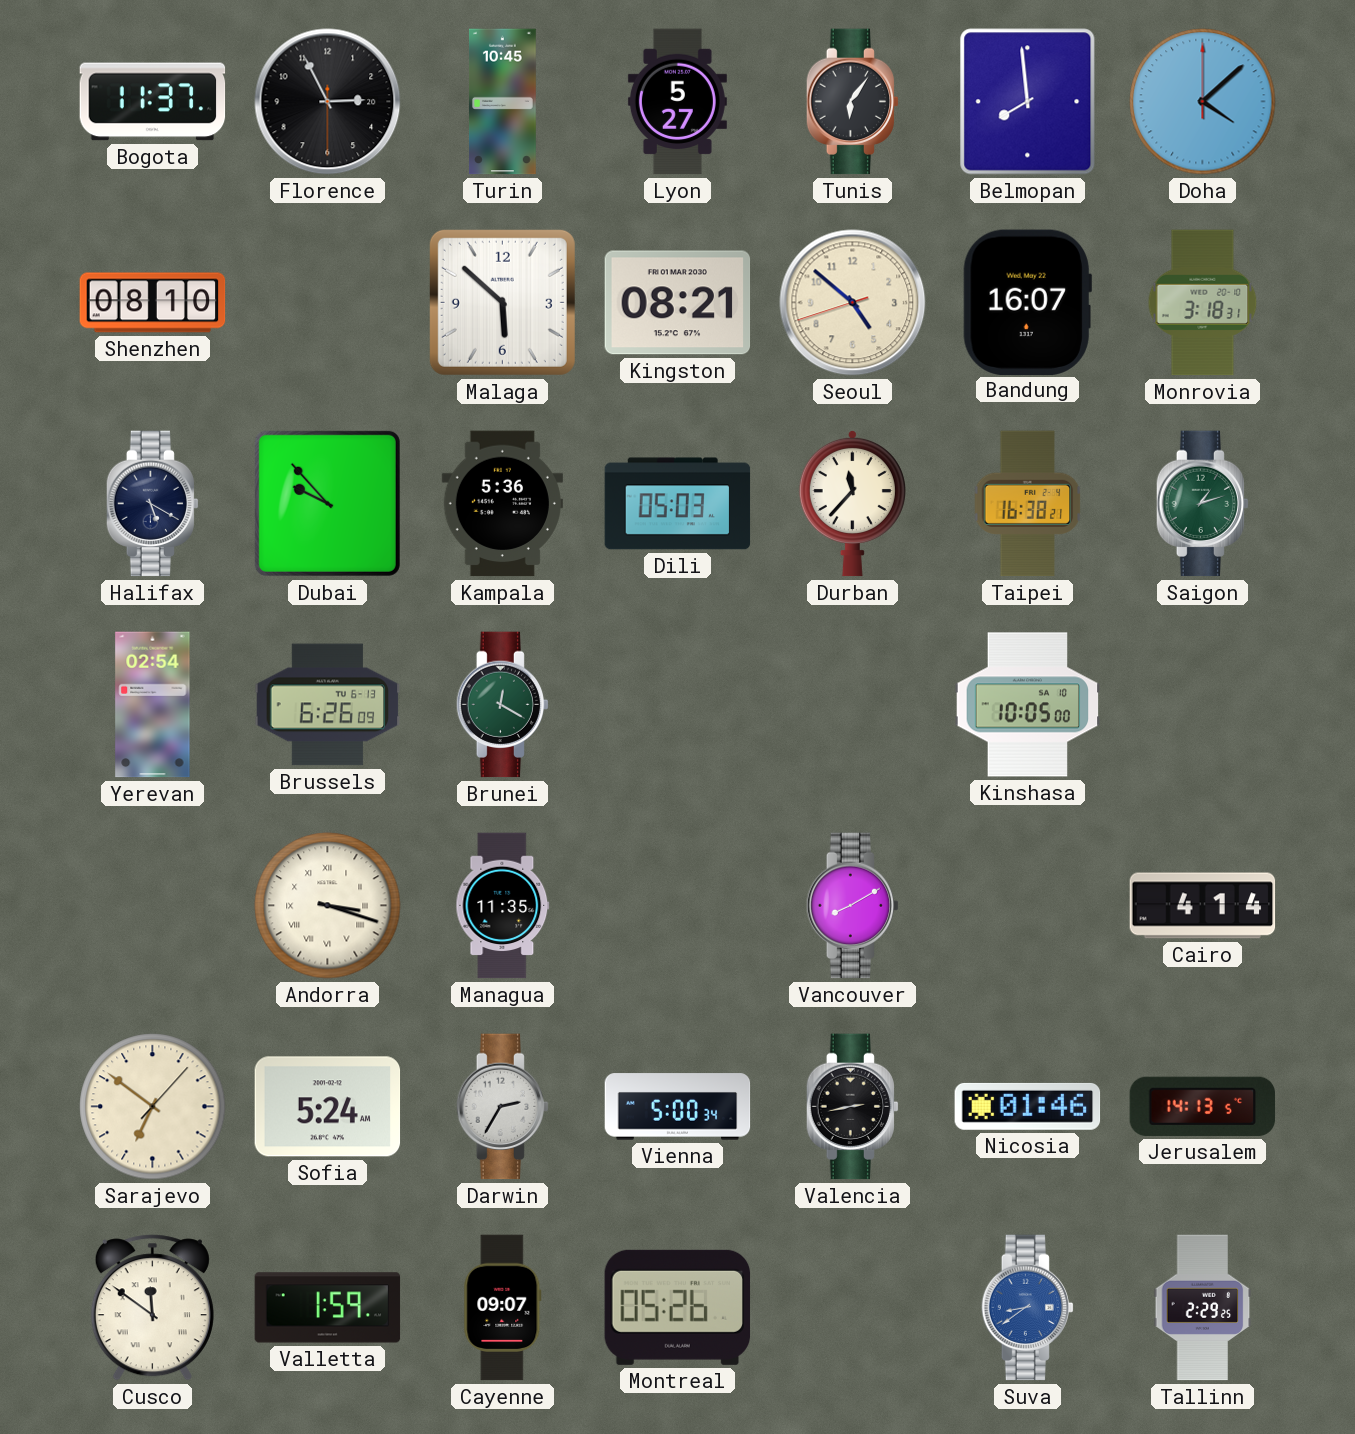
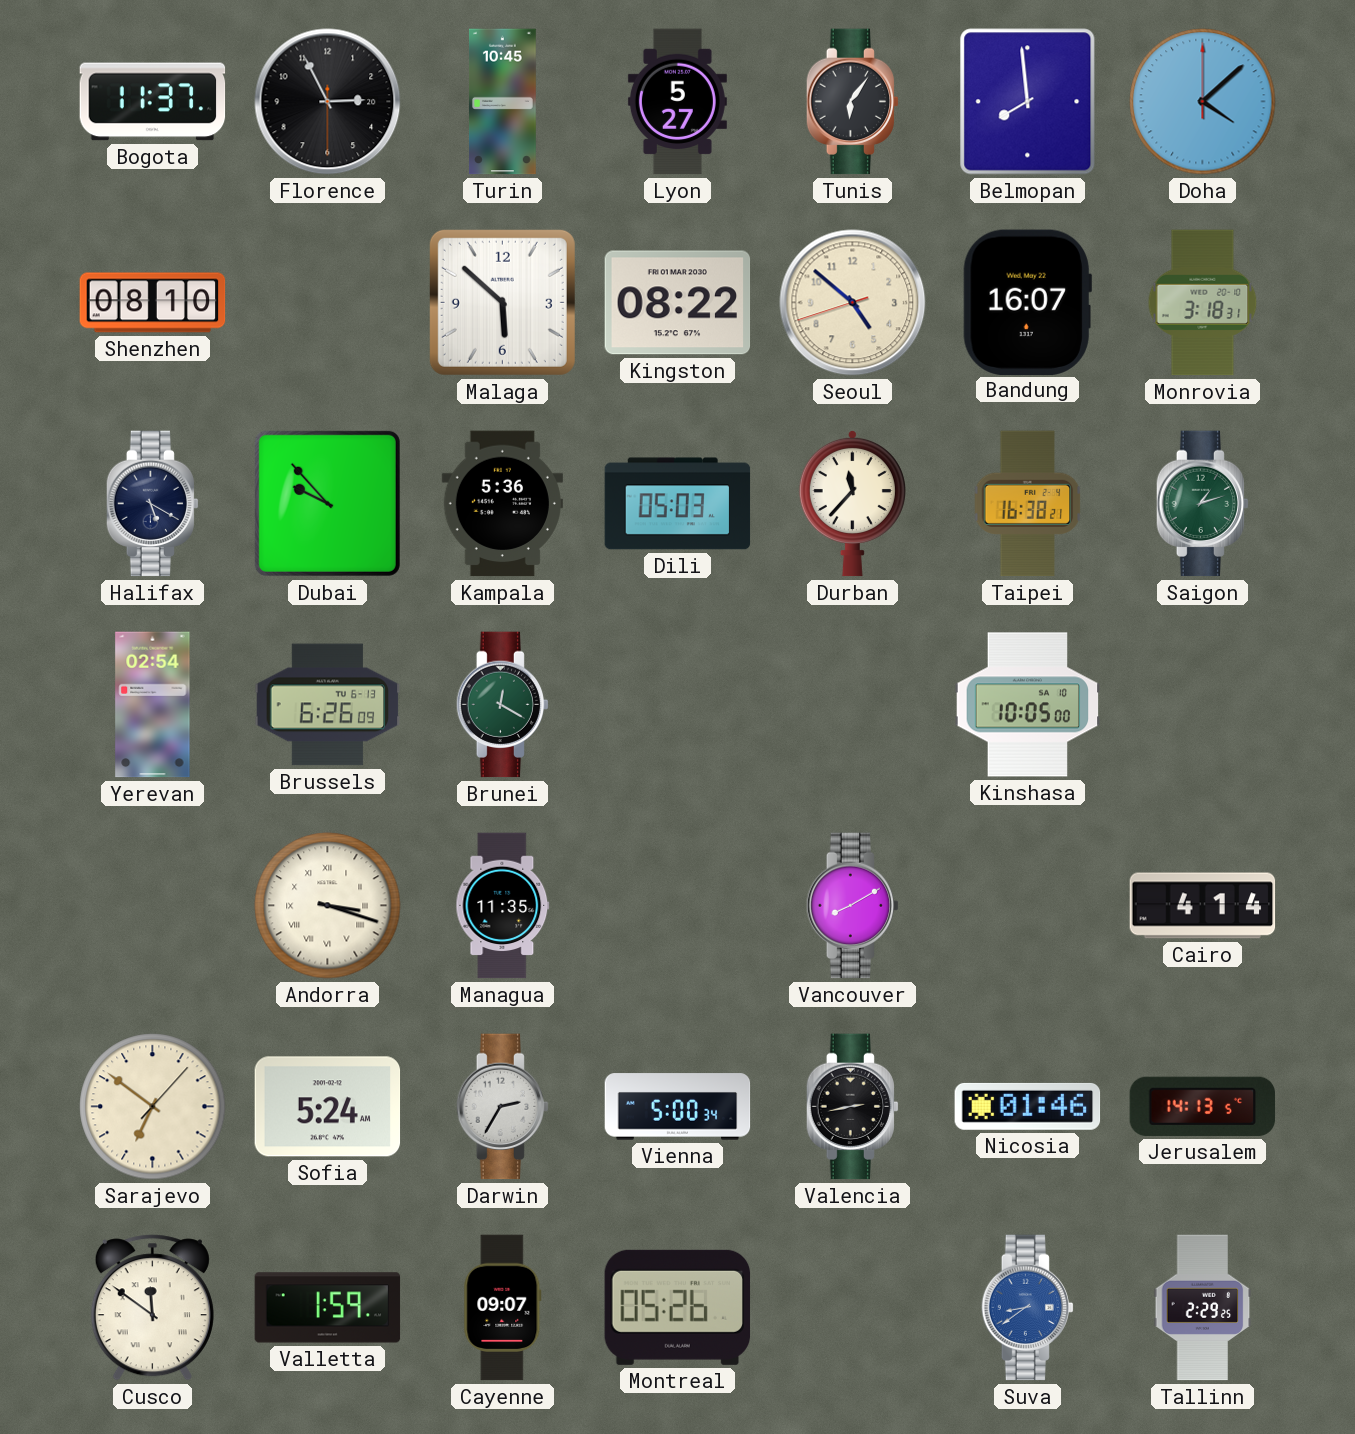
Kingston: 08:21 -> 08:22
